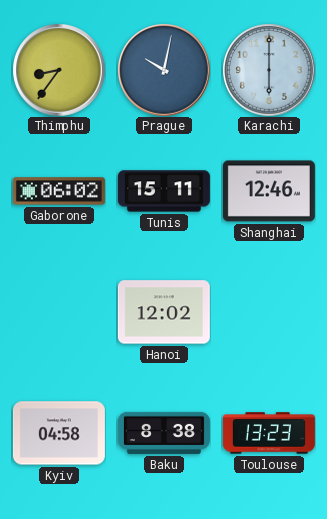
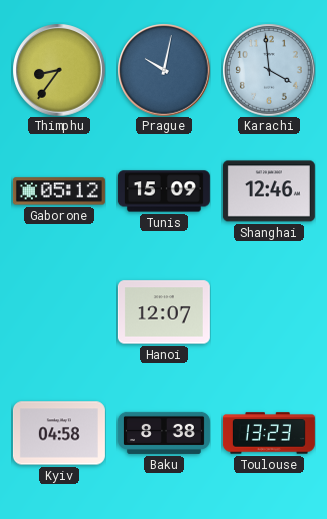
Karachi: 6:00 -> 3:59
Gaborone: 06:02 -> 05:12
Tunis: 15:11 -> 15:09
Hanoi: 12:02 -> 12:07
